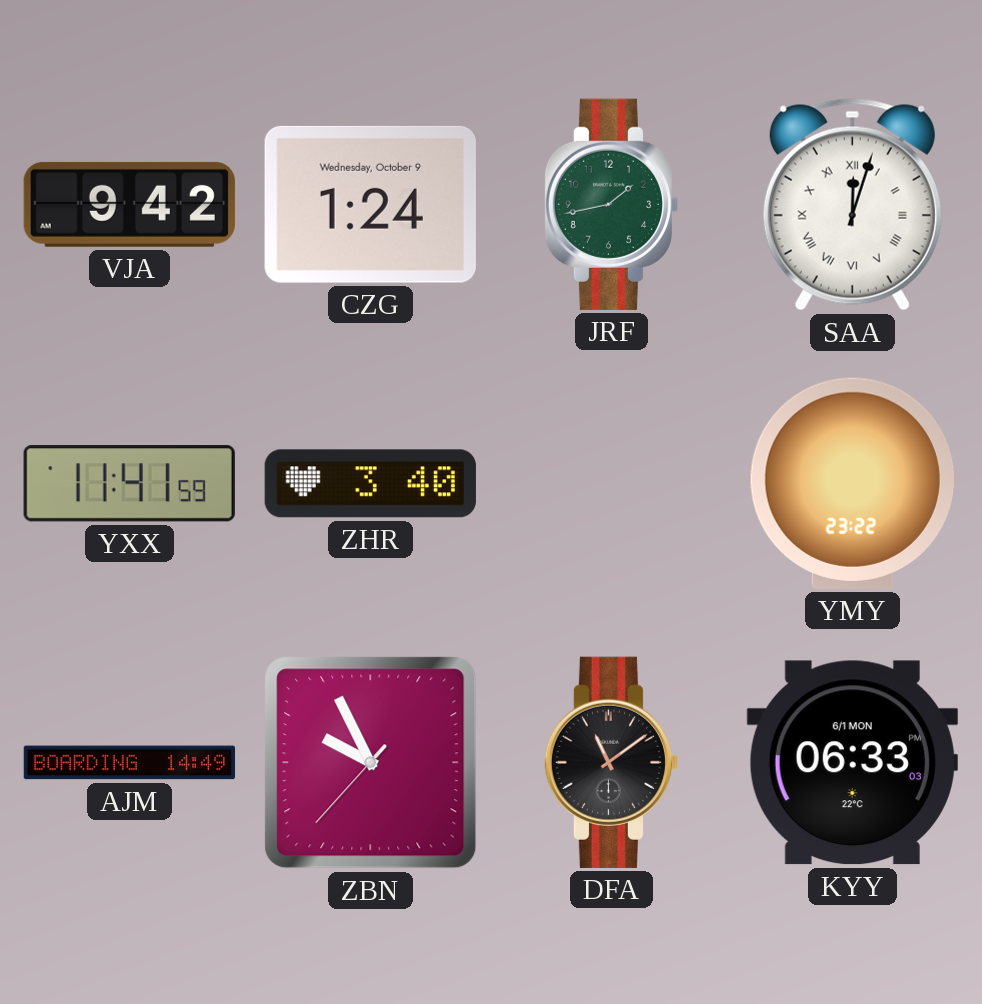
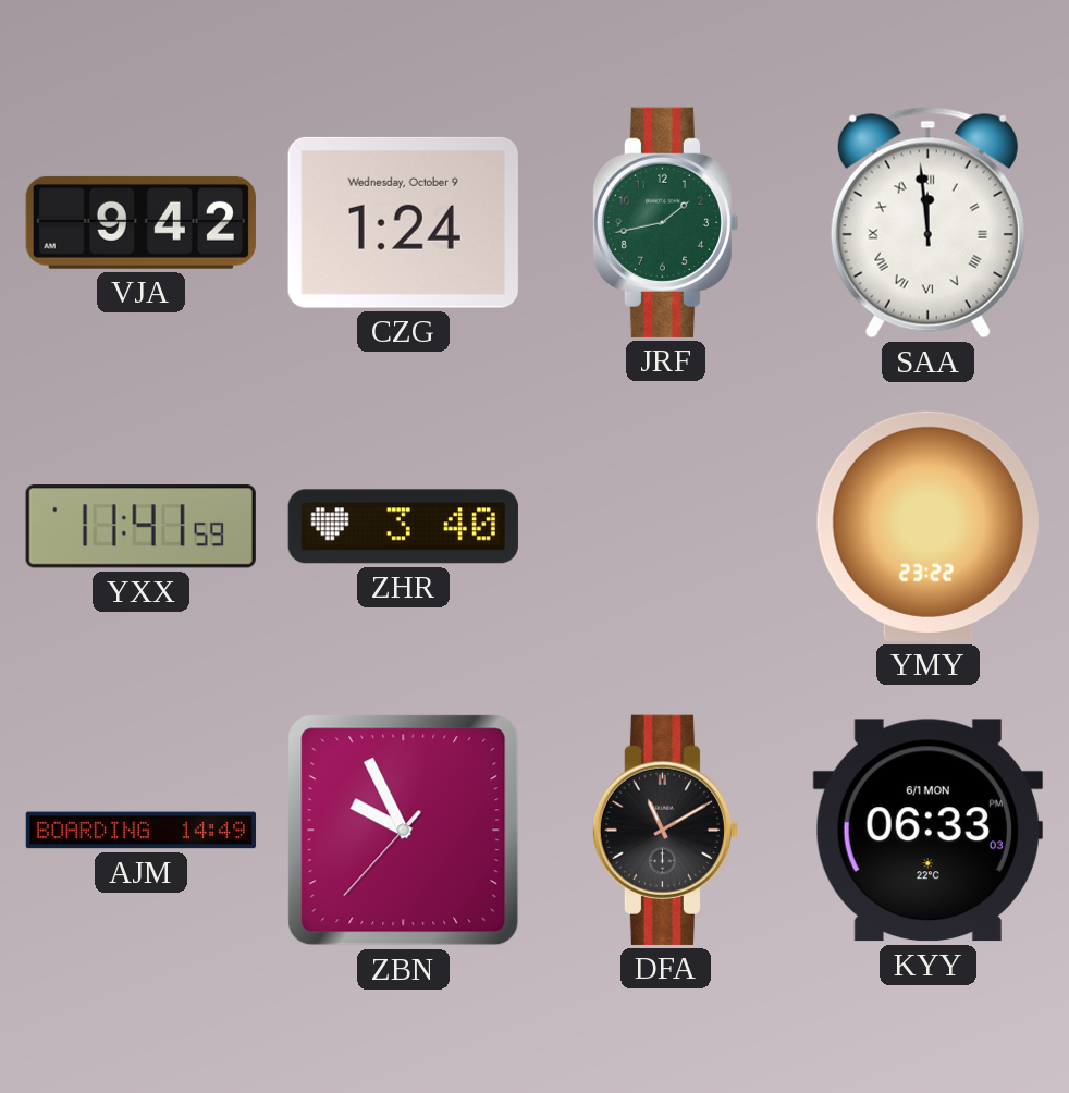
SAA: 12:03 -> 11:59
DFA: 11:09 -> 11:10
